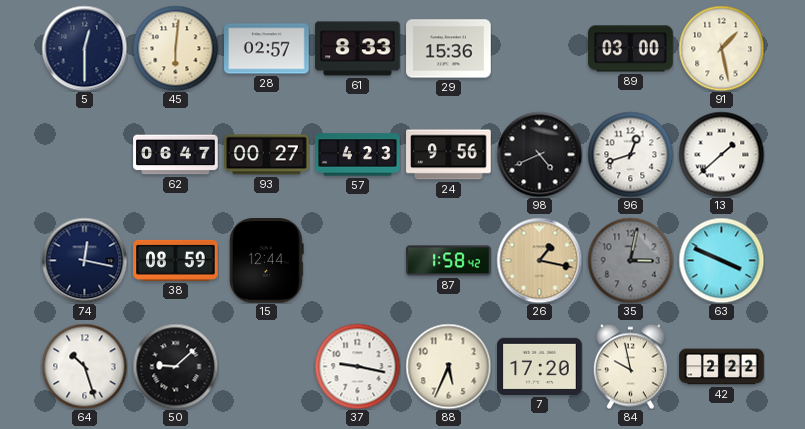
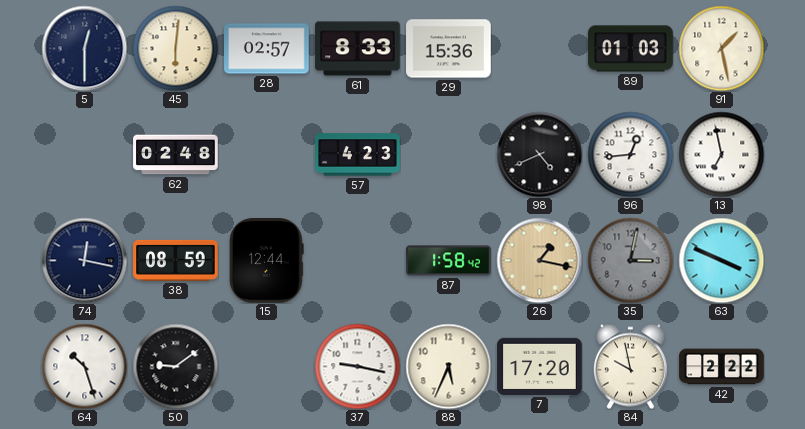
89: 03:00 -> 01:03
62: 06:47 -> 02:48
93: 00:27 -> none
24: 9:56 -> none
96: 12:42 -> 12:44
13: 1:38 -> 6:58
50: 9:08 -> 9:09
